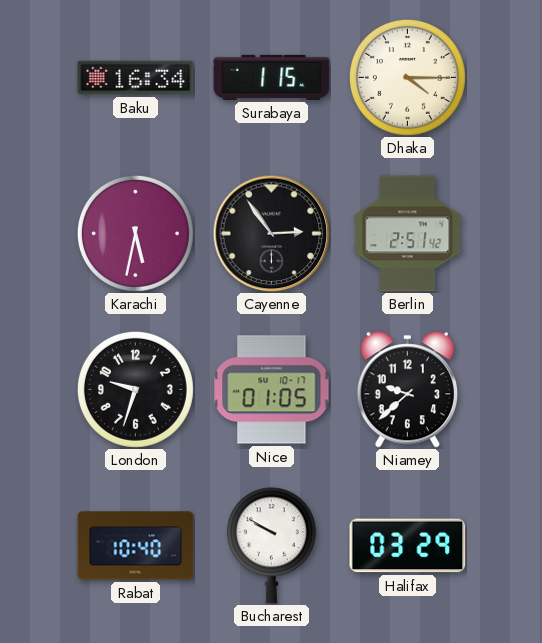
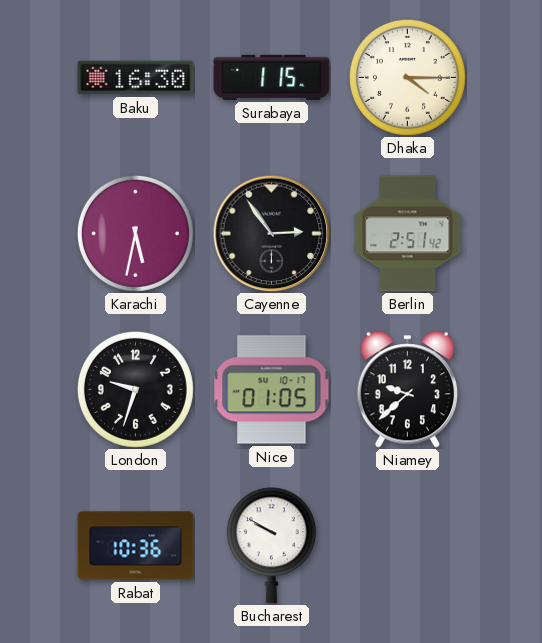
Baku: 16:34 -> 16:30
Rabat: 10:40 -> 10:36
Halifax: 03:29 -> none
